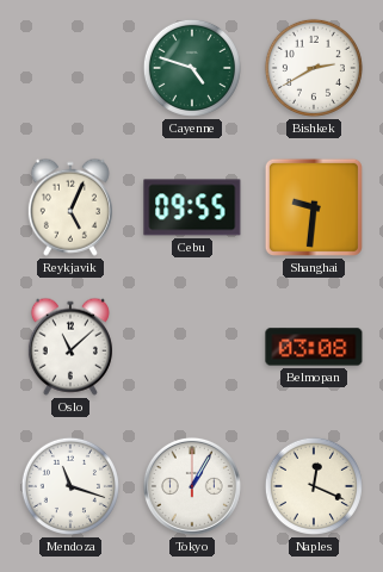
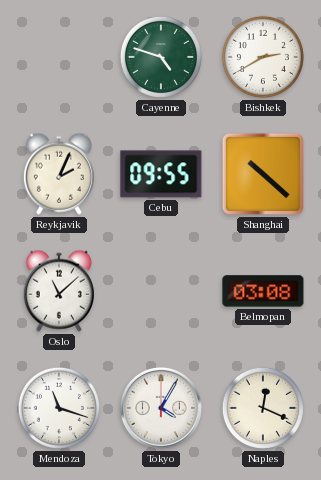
Reykjavik: 5:04 -> 2:04
Shanghai: 9:31 -> 10:22
Tokyo: 1:05 -> 4:05
